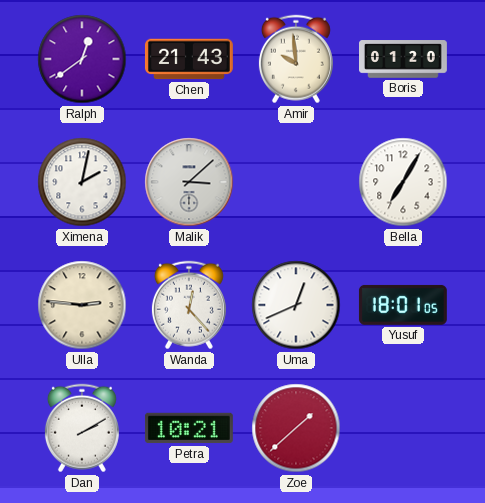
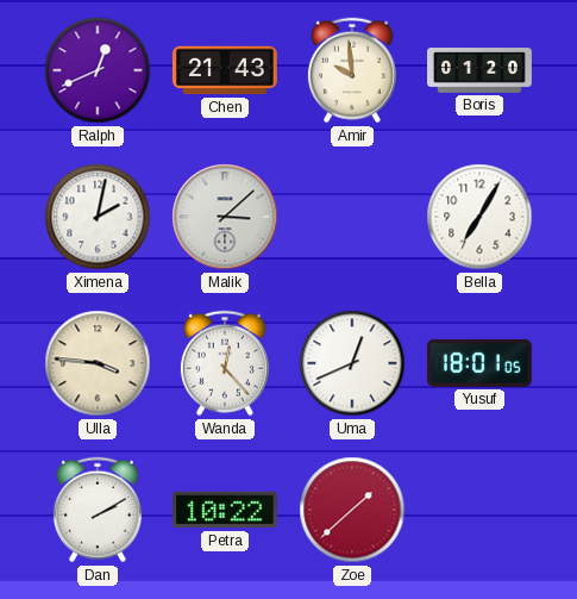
Ralph: 12:39 -> 12:41
Ulla: 2:46 -> 3:46
Petra: 10:21 -> 10:22
